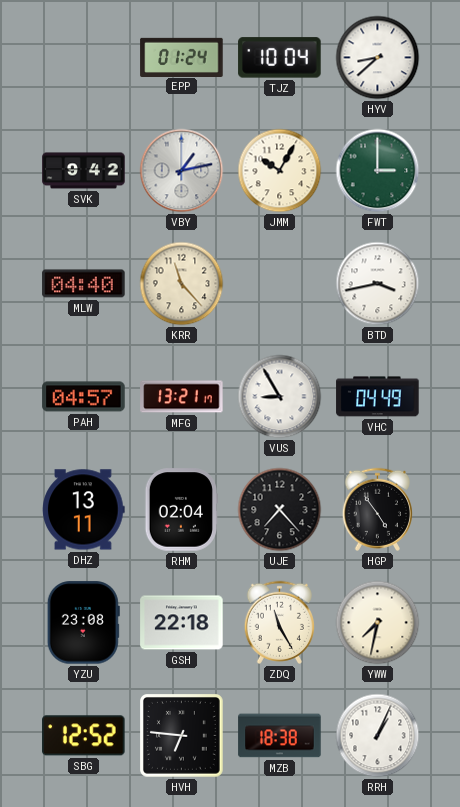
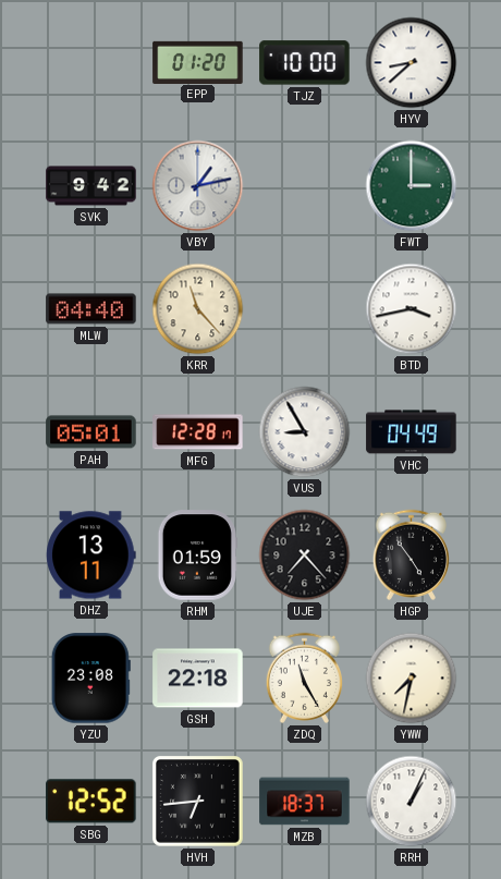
EPP: 01:24 -> 01:20
TJZ: 10:04 -> 10:00
JMM: 10:05 -> none
PAH: 04:57 -> 05:01
MFG: 13:21 -> 12:28
RHM: 02:04 -> 01:59
HVH: 6:46 -> 6:44
MZB: 18:38 -> 18:37
